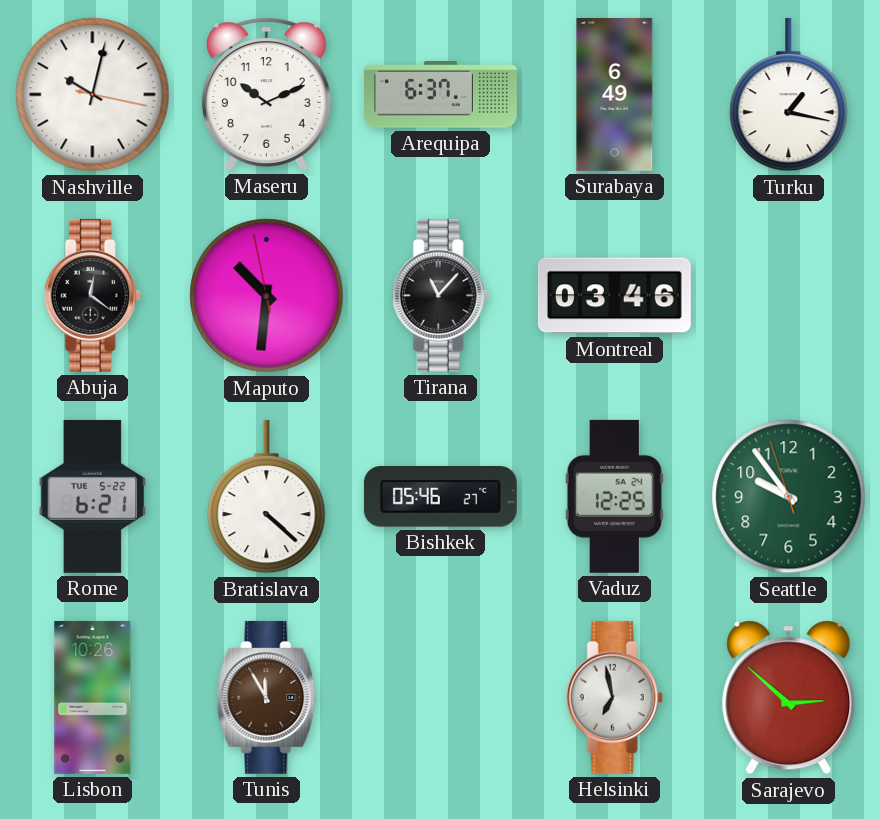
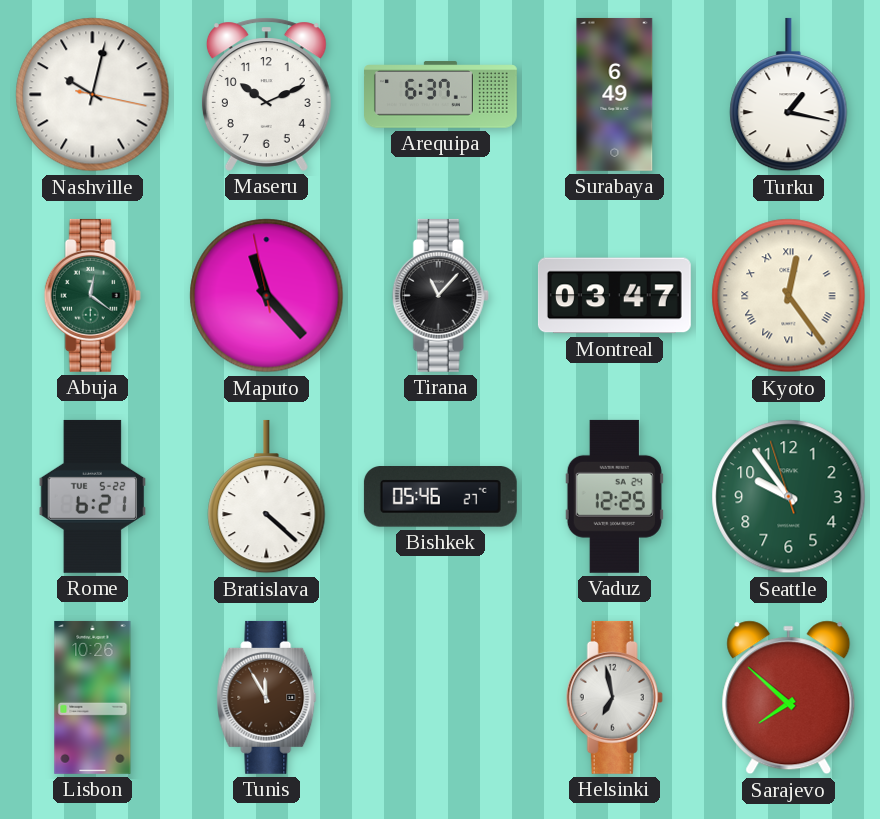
Abuja dial: black -> green
Maputo: 10:30 -> 11:22
Montreal: 03:46 -> 03:47
Kyoto: none -> 12:24
Sarajevo: 2:52 -> 7:52
